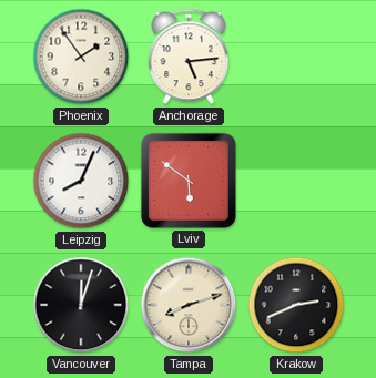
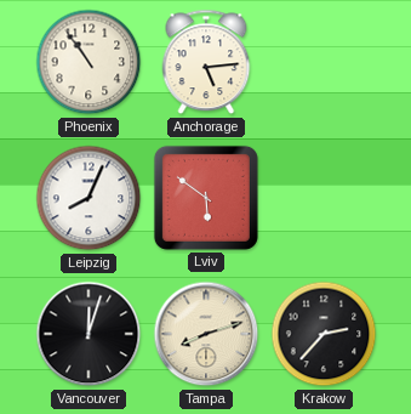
Phoenix: 1:54 -> 10:54
Krakow: 2:41 -> 2:37
